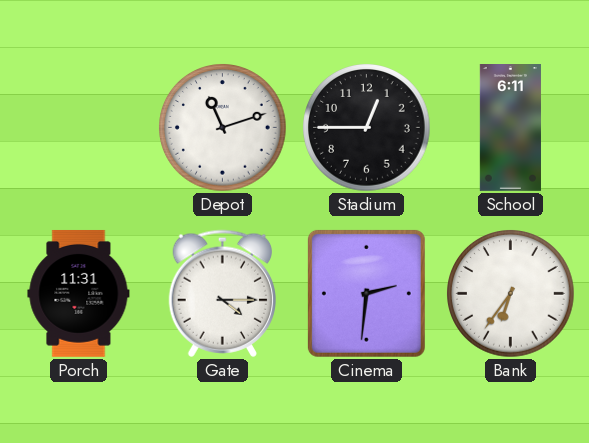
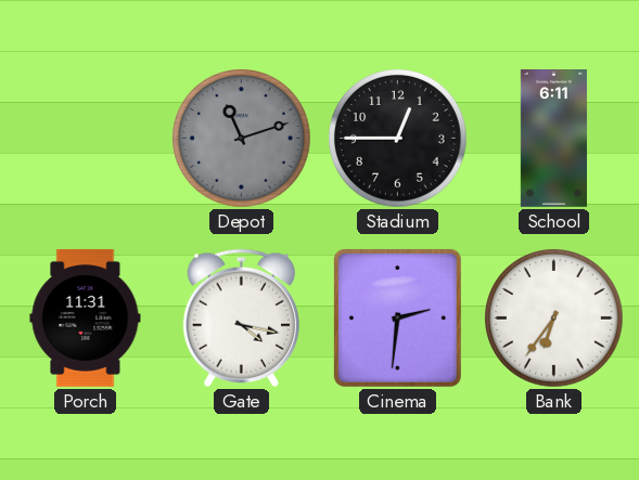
Depot dial: white -> grey
Gate: 4:15 -> 4:17
